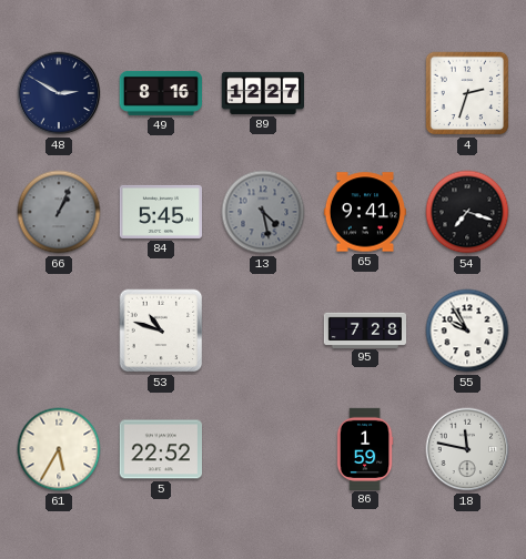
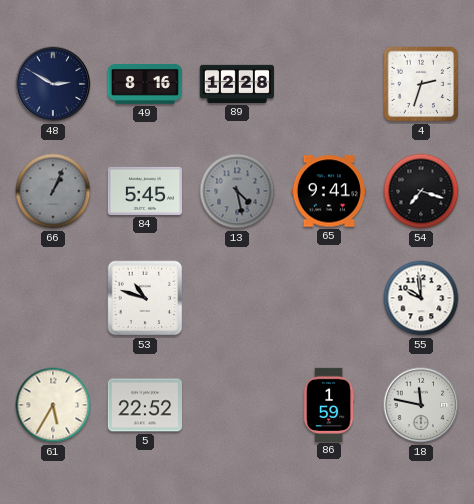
89: 12:27 -> 12:28
95: 7:28 -> none
55: 9:55 -> 9:59
